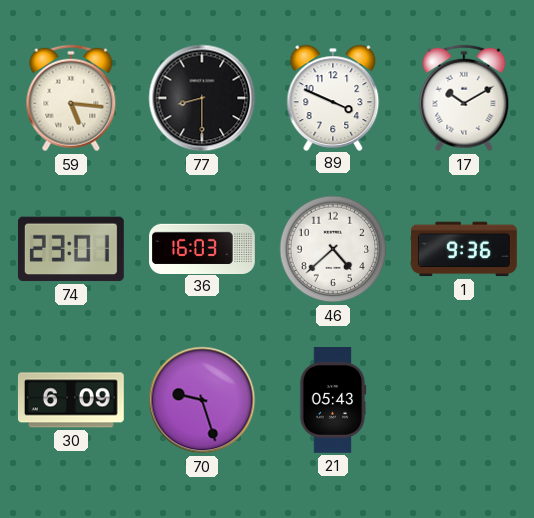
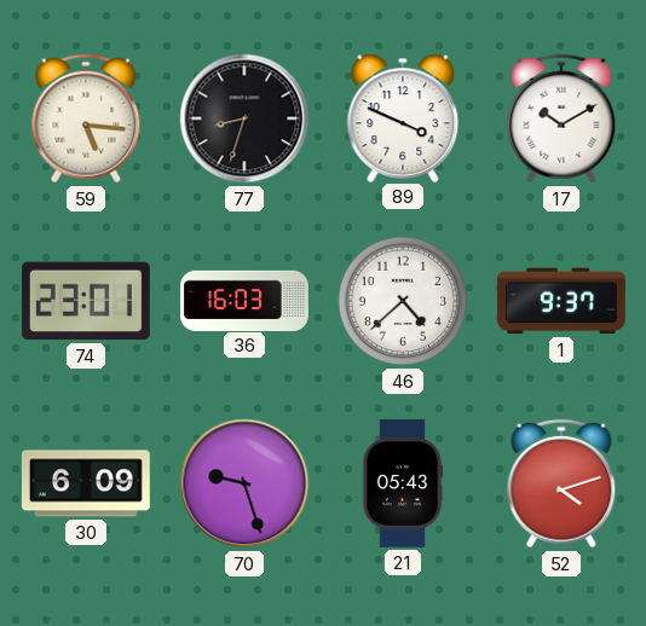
77: 8:30 -> 8:33
1: 9:36 -> 9:37
52: none -> 4:12
